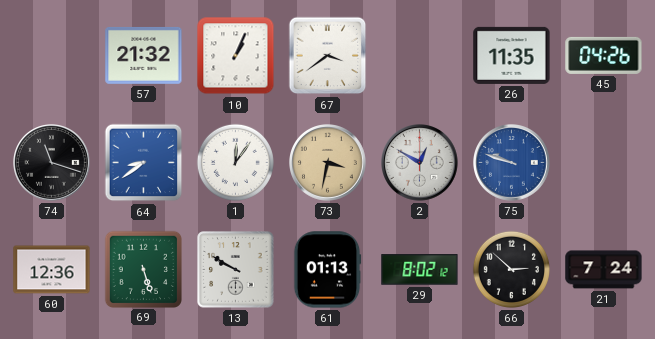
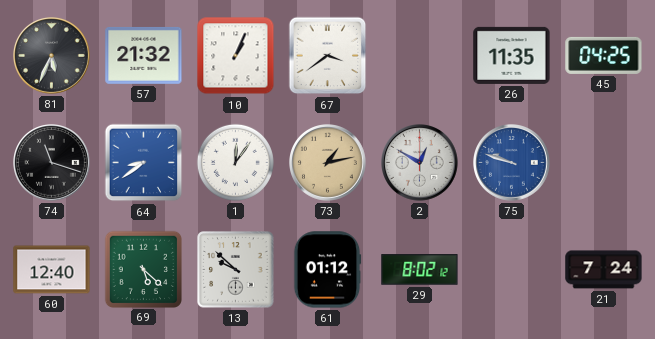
81: none -> 5:34
45: 04:26 -> 04:25
73: 3:32 -> 1:13
60: 12:36 -> 12:40
69: 5:27 -> 5:22
13: 9:50 -> 9:52
61: 01:13 -> 01:12
66: 2:52 -> none
